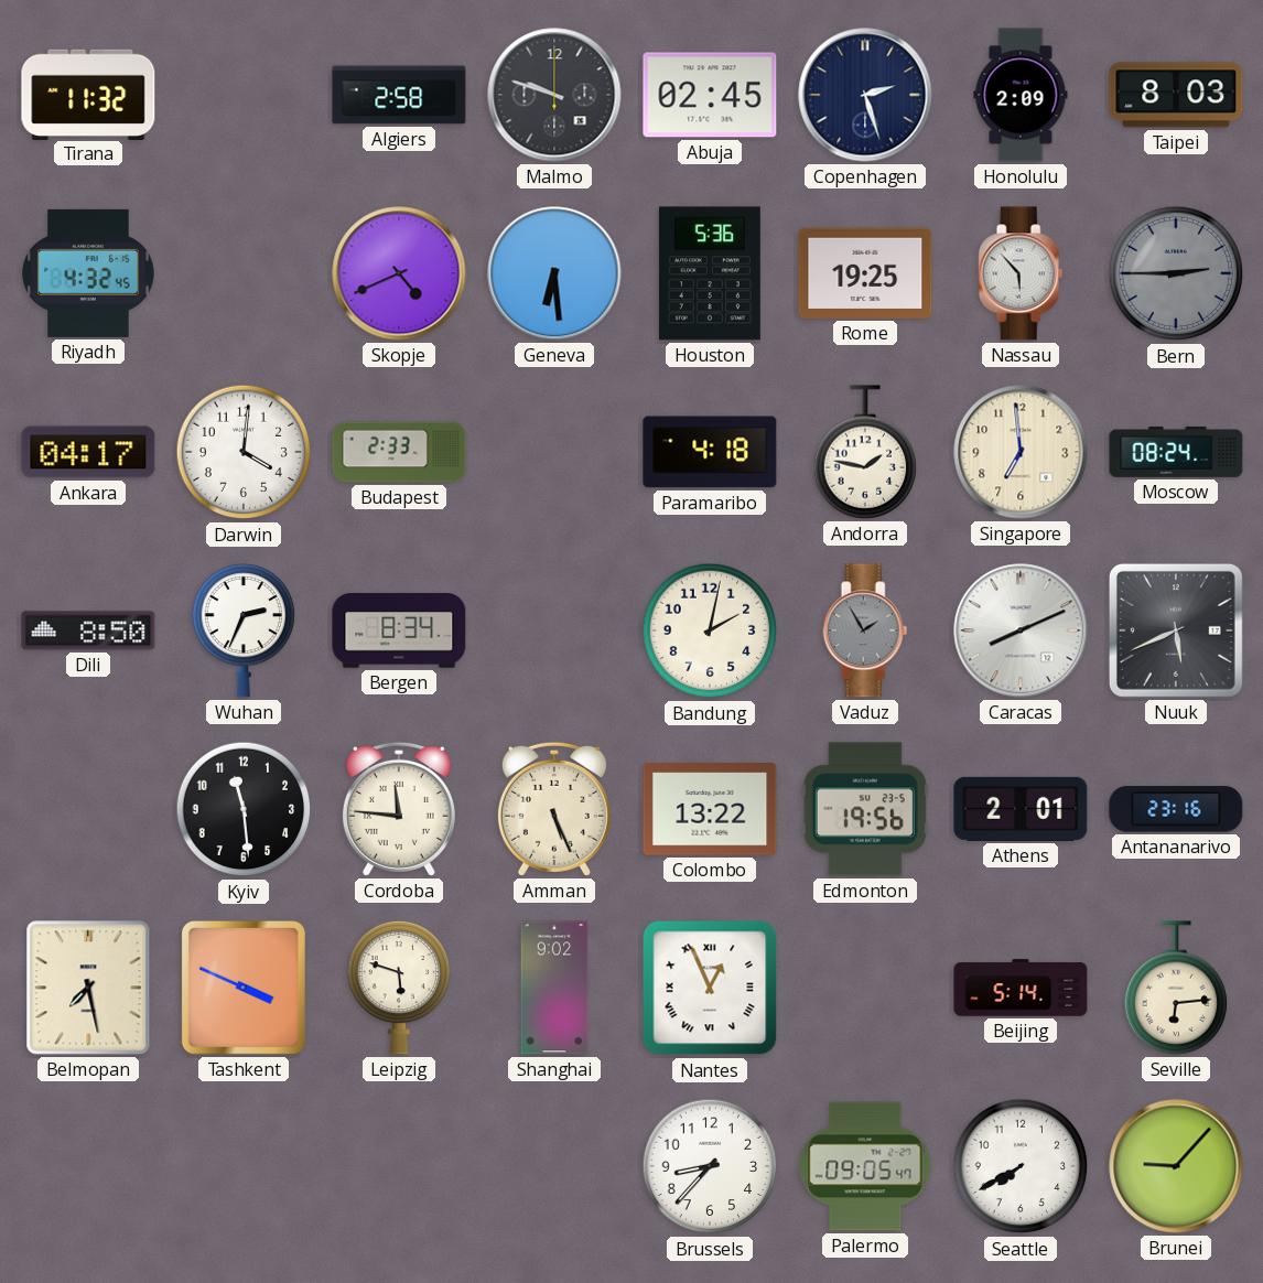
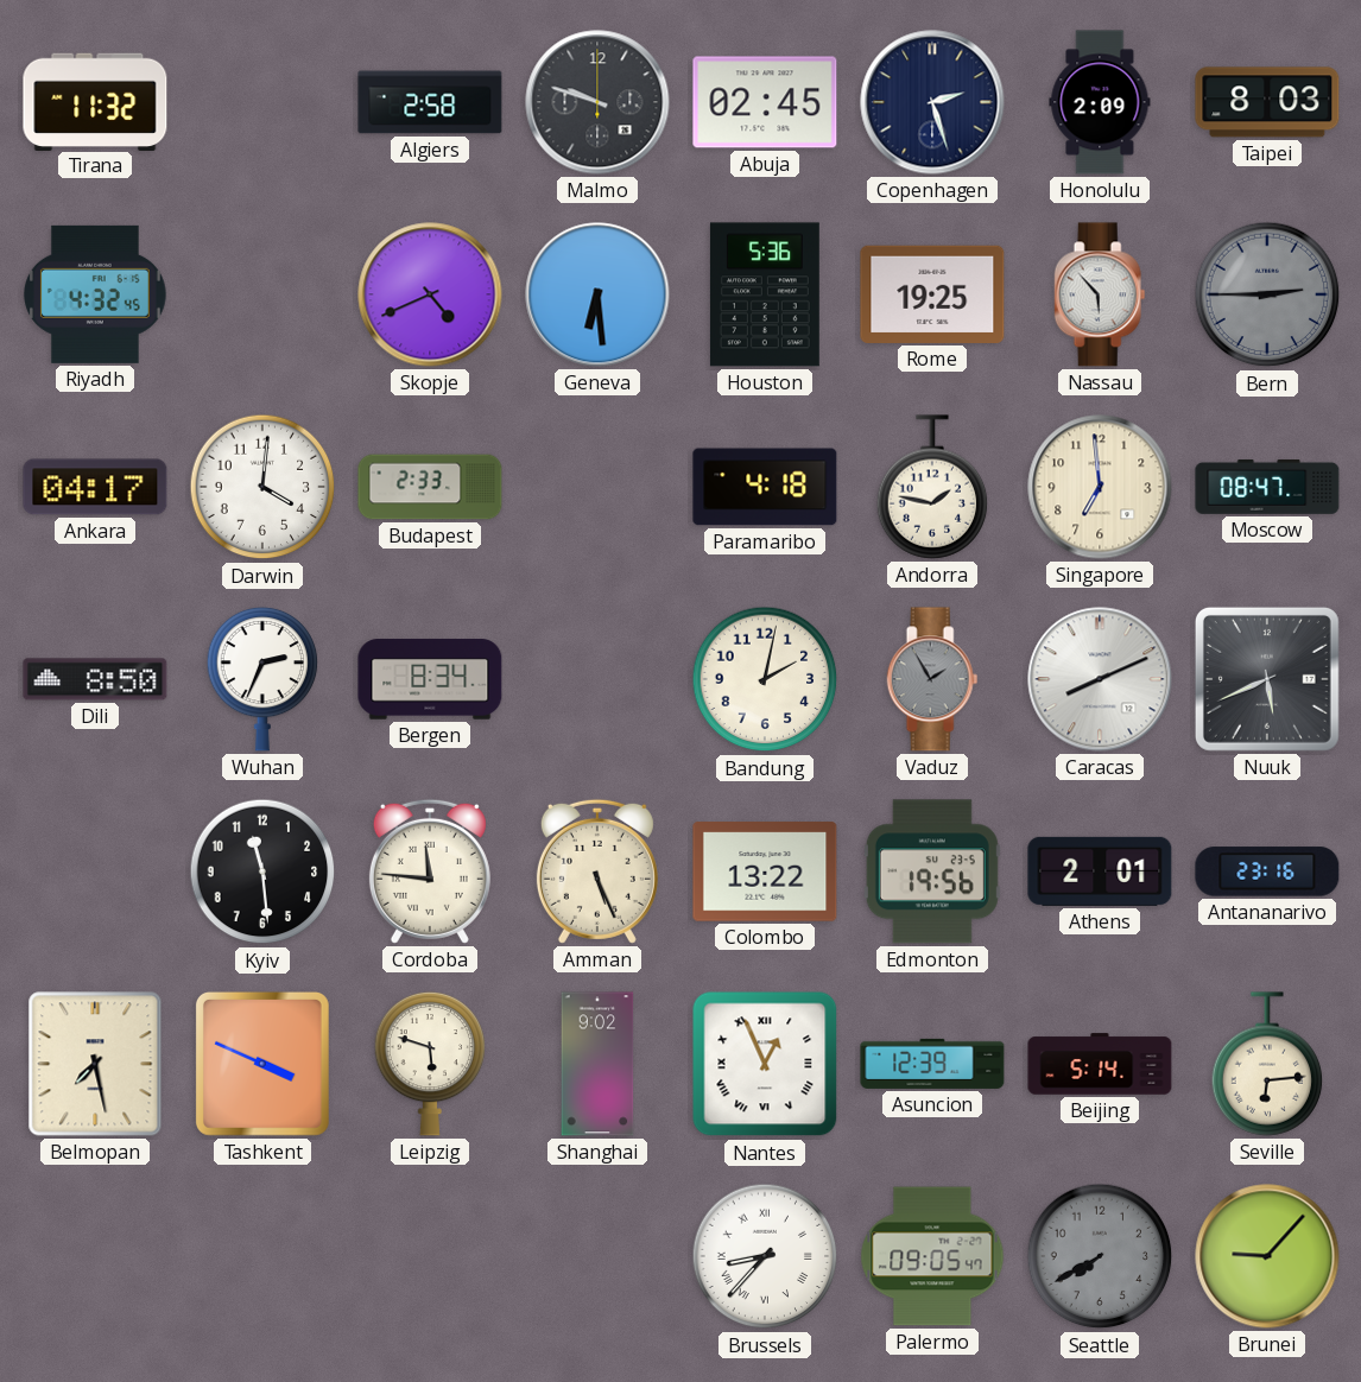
Moscow: 08:24 -> 08:47
Asuncion: none -> 12:39
Brussels numerals: Arabic -> Roman
Seattle dial: white -> grey
